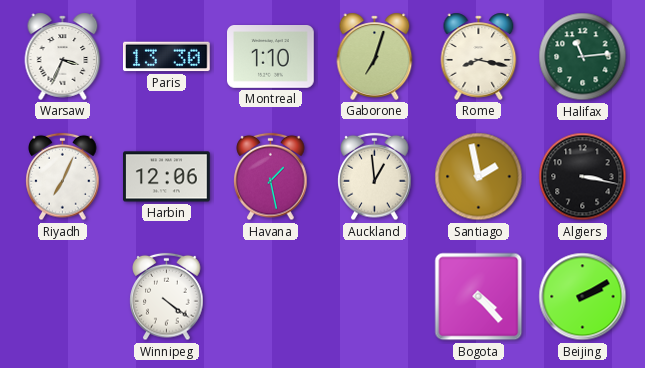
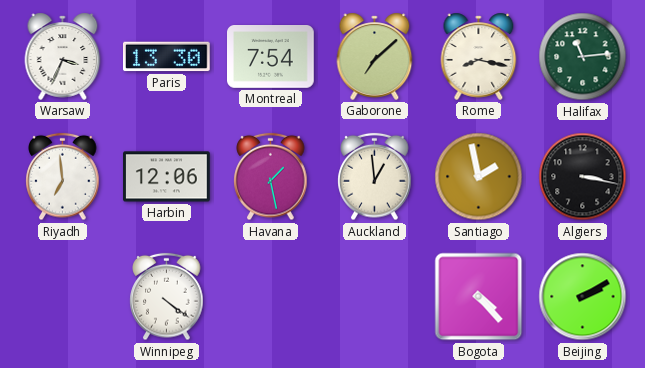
Montreal: 1:10 -> 7:54
Gaborone: 7:03 -> 7:08
Riyadh: 7:04 -> 6:59
